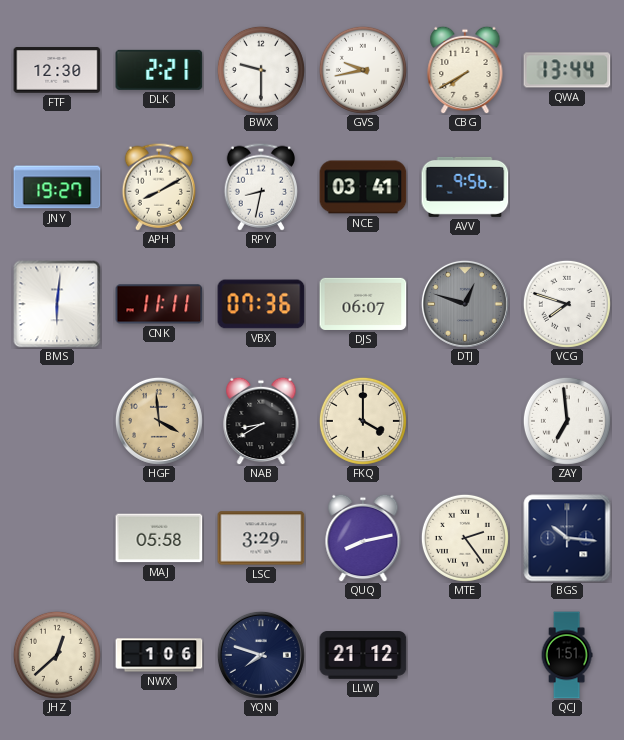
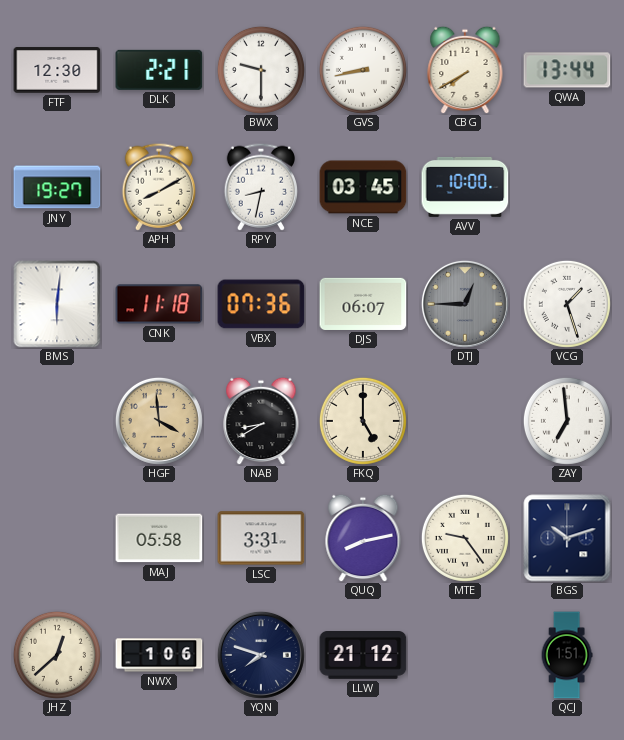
GVS: 9:43 -> 8:43
NCE: 03:41 -> 03:45
AVV: 9:56 -> 10:00
CNK: 11:11 -> 11:18
DTJ: 12:48 -> 12:45
VCG: 7:48 -> 1:27
FKQ: 4:00 -> 5:00
LSC: 3:29 -> 3:31
MTE: 2:24 -> 9:24
BGS: 10:16 -> 10:12
